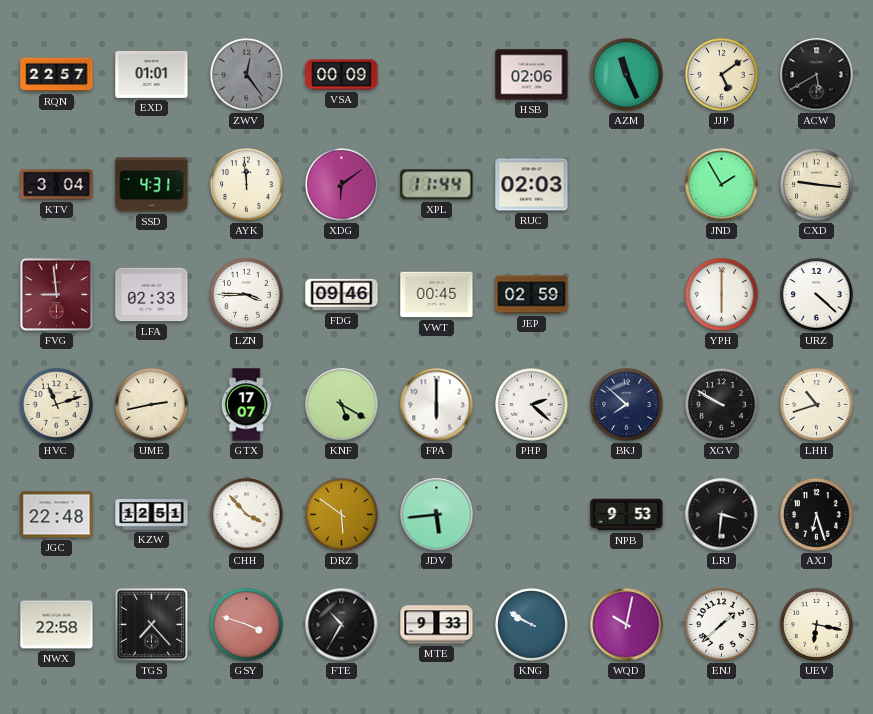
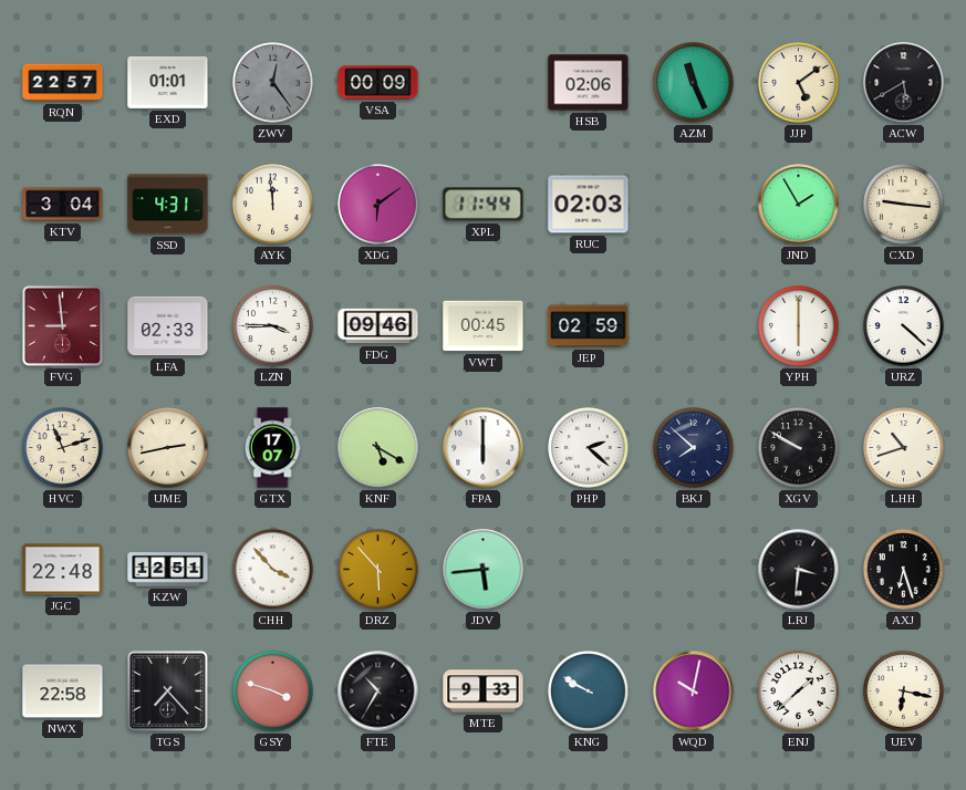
DRZ: 5:51 -> 5:53
NPB: 9:53 -> none
